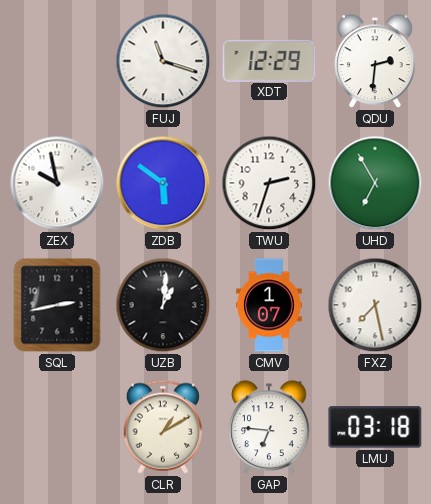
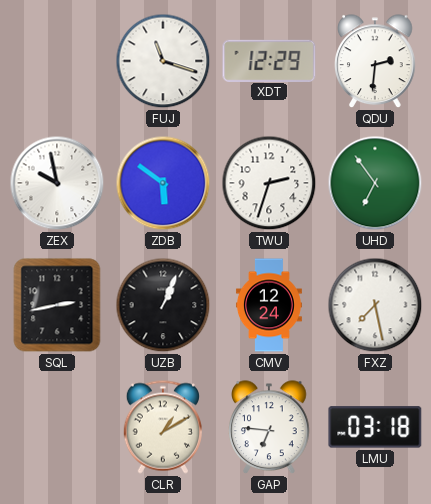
UHD: 6:55 -> 6:54
UZB: 1:01 -> 1:04
CMV: 1:07 -> 12:24
